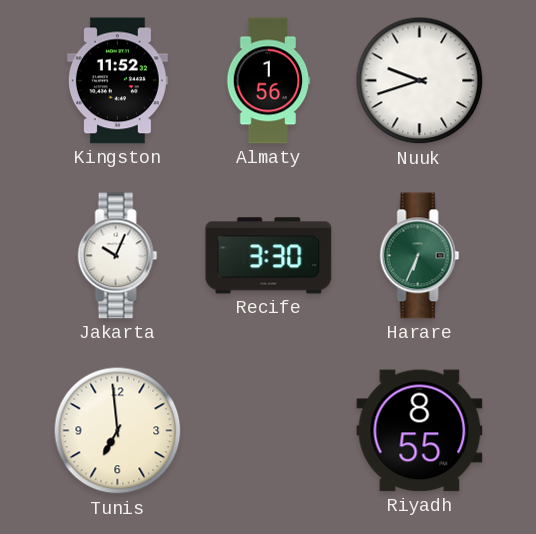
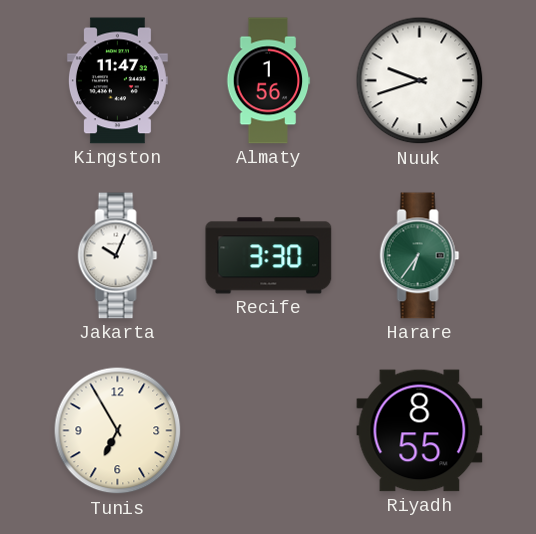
Kingston: 11:52 -> 11:47
Harare: 6:34 -> 6:36
Tunis: 6:59 -> 6:55
